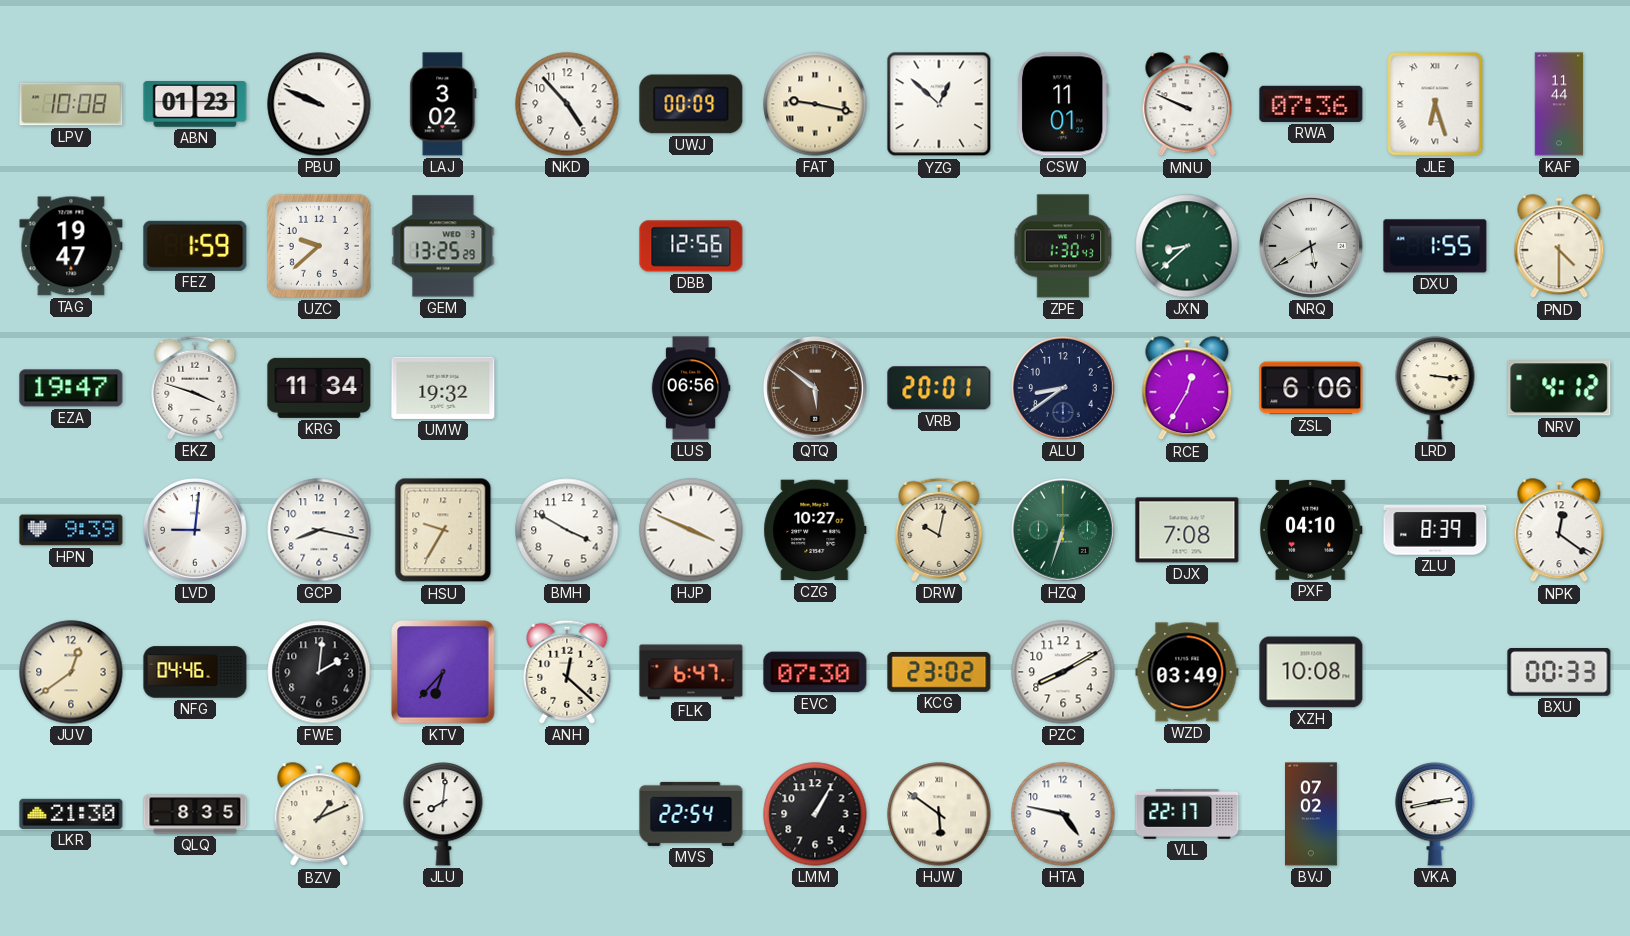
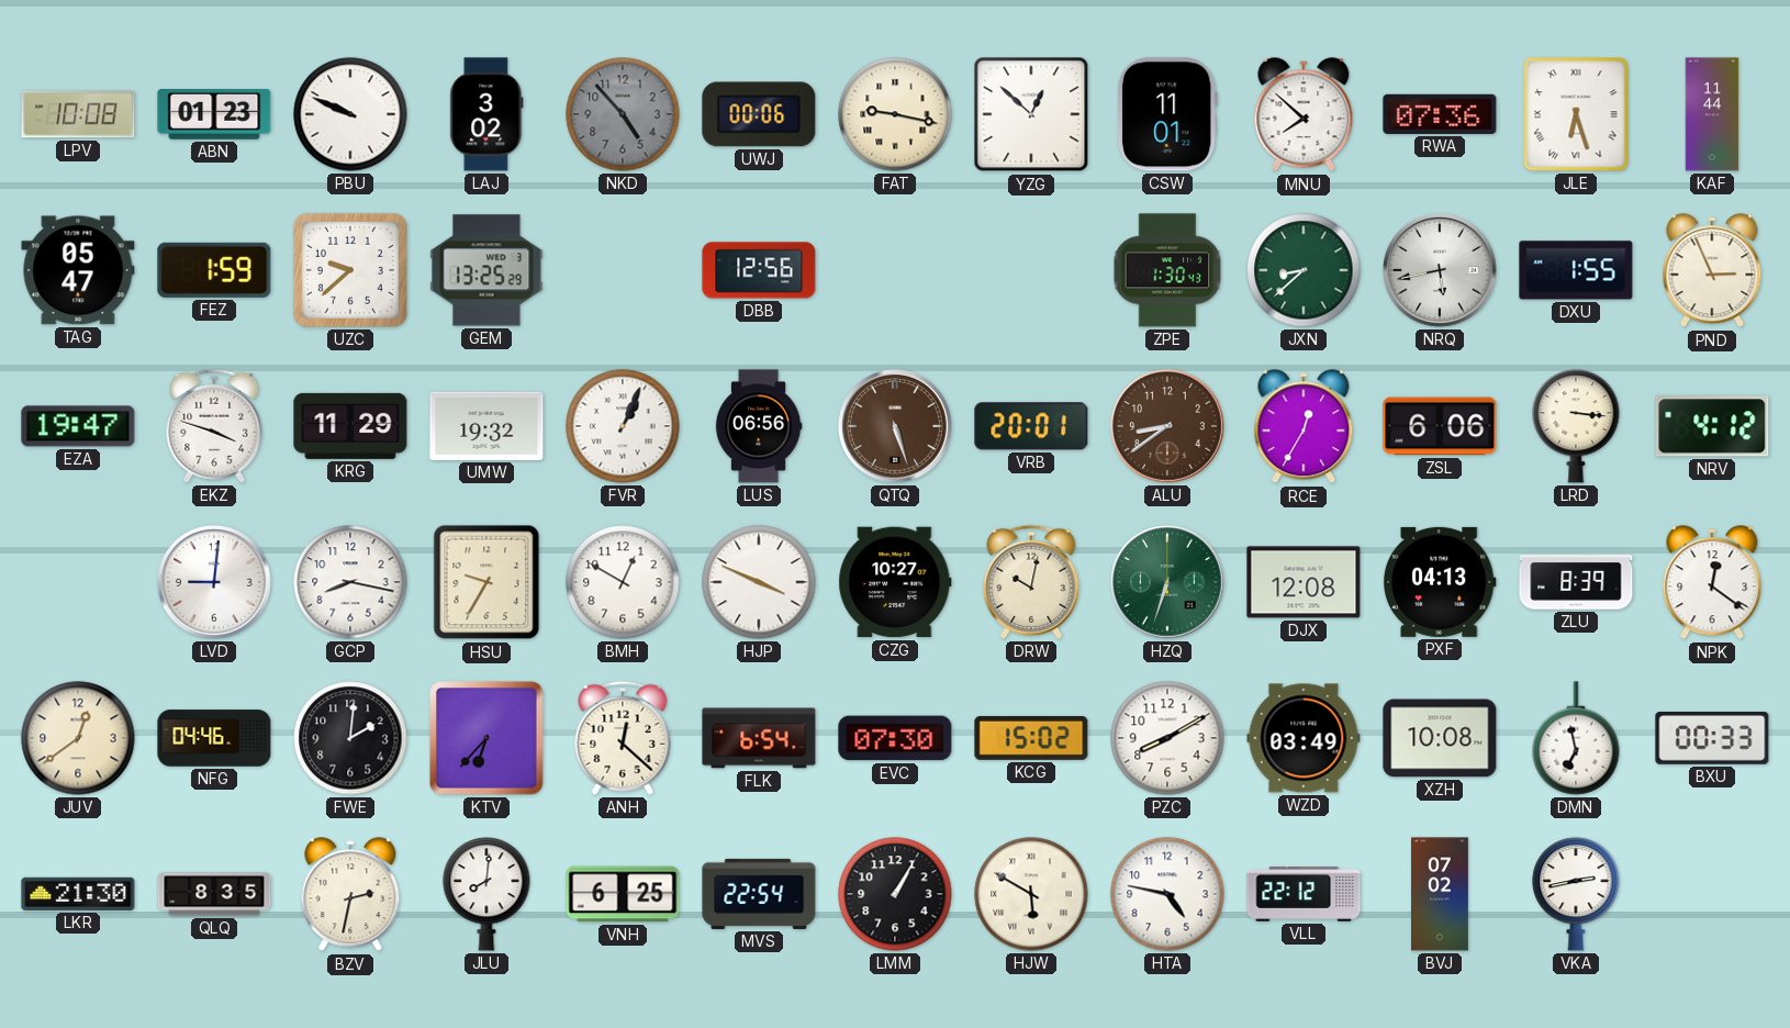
NKD dial: white -> grey
UWJ: 00:09 -> 00:06
MNU: 9:49 -> 7:52
TAG: 19:47 -> 05:47
NRQ: 5:40 -> 5:43
PND: 4:30 -> 2:56
KRG: 11:34 -> 11:29
FVR: none -> 1:04
QTQ: 5:51 -> 5:27
ALU dial: navy -> brown
HPN: 9:39 -> none
BMH: 3:50 -> 12:50
DJX: 7:08 -> 12:08
PXF: 04:10 -> 04:13
FLK: 6:47 -> 6:54
KCG: 23:02 -> 15:02
DMN: none -> 6:58
BZV: 1:11 -> 2:32
VNH: none -> 6:25
HJW: 5:51 -> 5:50
VLL: 22:17 -> 22:12
